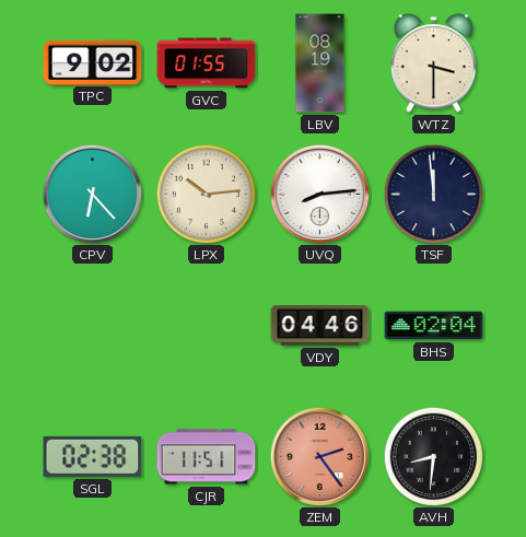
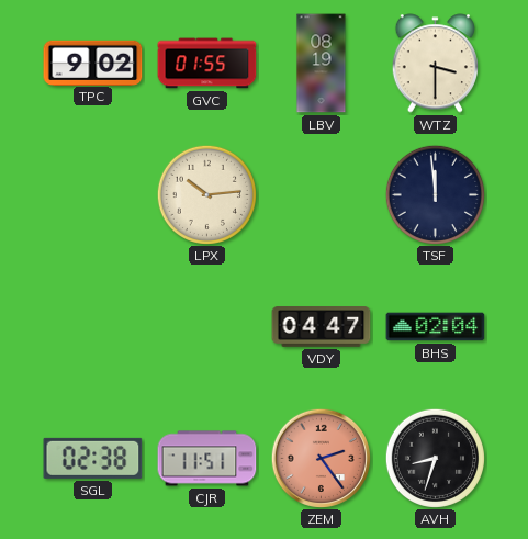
CPV: 6:23 -> none
UVQ: 8:14 -> none
VDY: 04:46 -> 04:47
AVH: 8:31 -> 8:33
